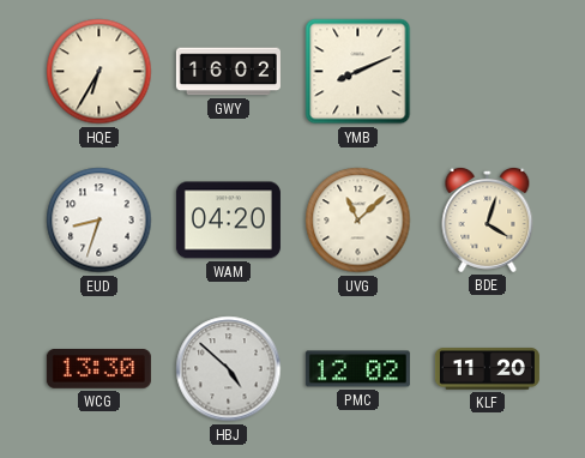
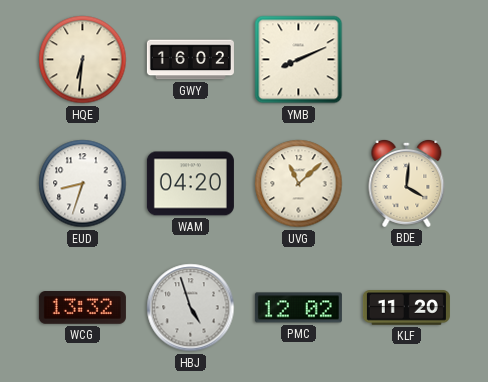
HQE: 6:35 -> 6:31
BDE: 4:03 -> 4:01
WCG: 13:30 -> 13:32
HBJ: 4:52 -> 4:57
